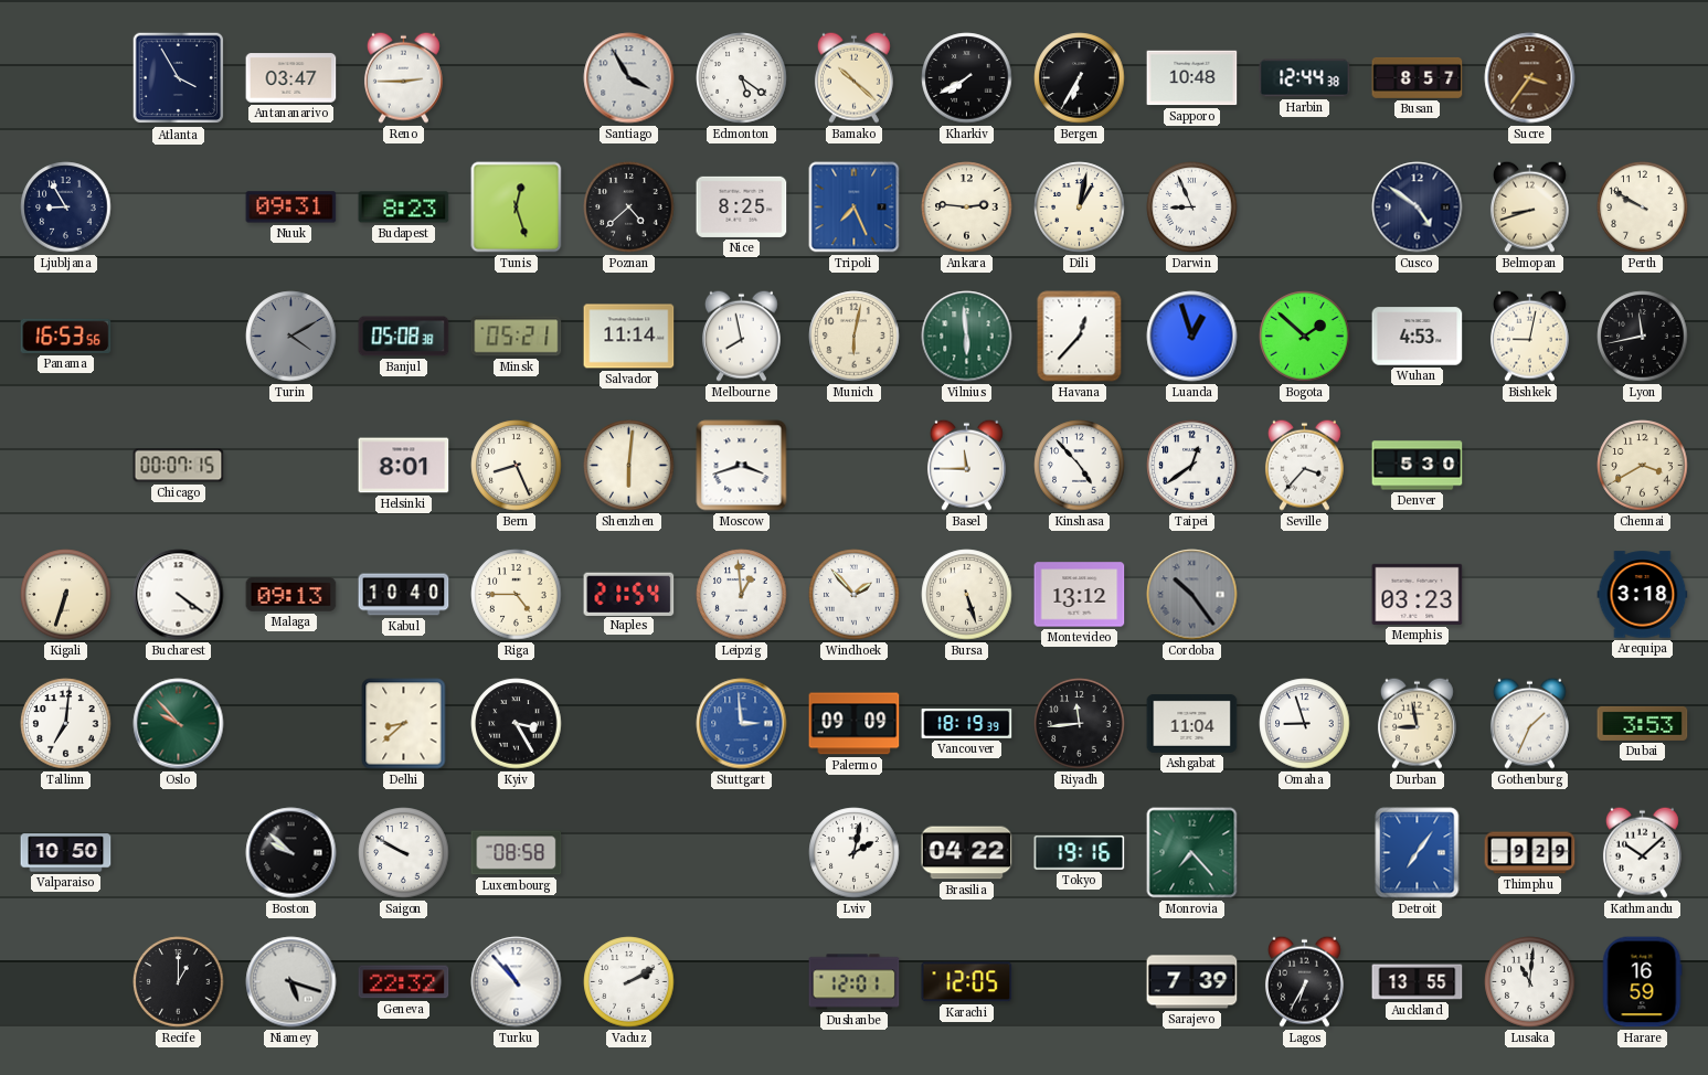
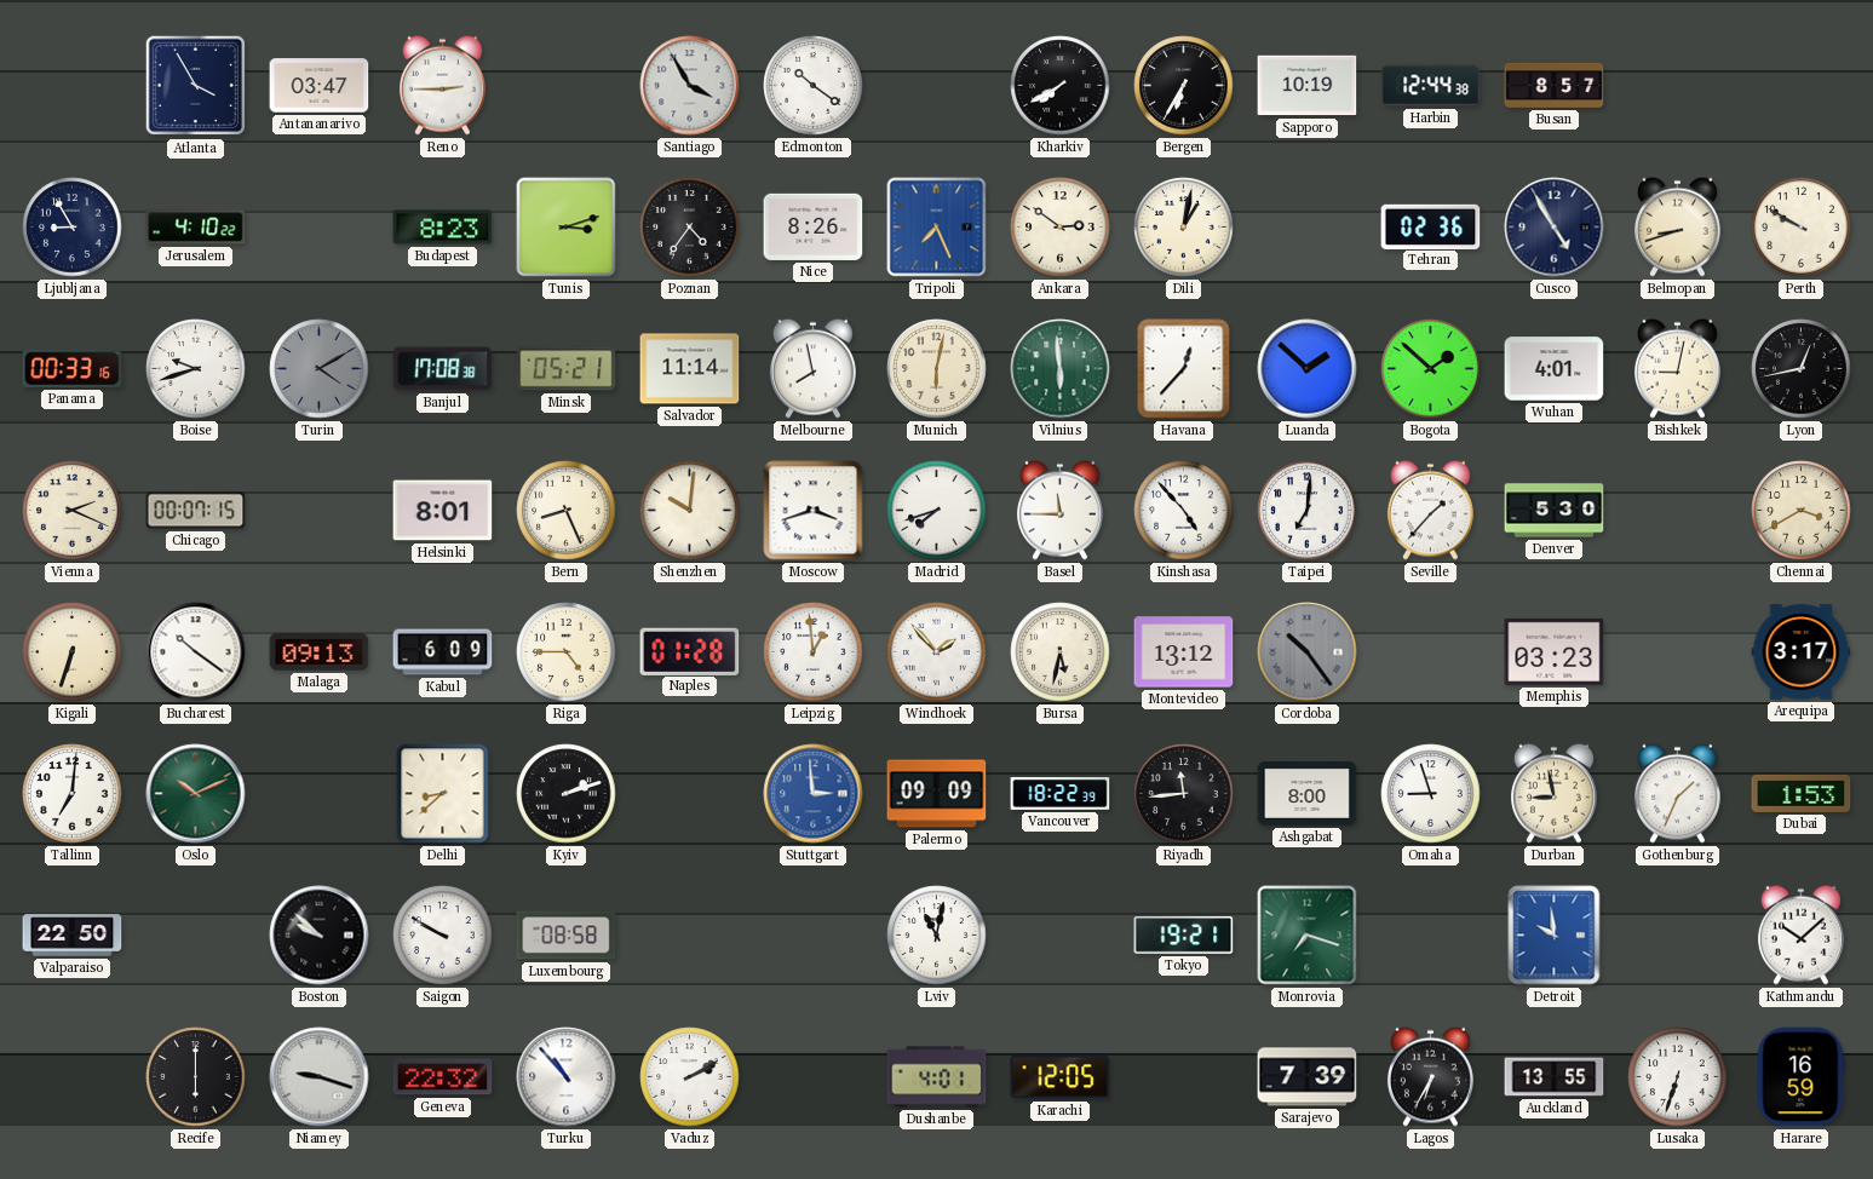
Edmonton: 5:21 -> 10:21
Bamako: 10:22 -> none
Sapporo: 10:48 -> 10:19
Sucre: 3:36 -> none
Jerusalem: none -> 4:10
Nuuk: 09:31 -> none
Tunis: 12:27 -> 3:12
Poznan: 4:38 -> 4:36
Nice: 8:25 -> 8:26
Ankara: 2:46 -> 2:51
Darwin: 8:56 -> none
Tehran: none -> 02:36
Cusco: 4:51 -> 4:55
Panama: 16:53 -> 00:33
Boise: none -> 9:42
Banjul: 05:08 -> 17:08
Luanda: 12:57 -> 1:52
Wuhan: 4:53 -> 4:01
Lyon: 11:43 -> 12:43
Vienna: none -> 2:19
Shenzhen: 6:01 -> 10:01
Madrid: none -> 7:42
Taipei: 12:39 -> 7:01
Seville: 3:37 -> 1:37
Bucharest: 4:21 -> 10:21
Kabul: 10:40 -> 6:09
Naples: 21:54 -> 01:28
Bursa: 5:27 -> 5:32
Arequipa: 3:18 -> 3:17
Oslo: 9:53 -> 10:11
Kyiv: 3:25 -> 2:12
Vancouver: 18:19 -> 18:22
Ashgabat: 11:04 -> 8:00
Dubai: 3:53 -> 1:53
Valparaiso: 10:50 -> 22:50
Lviv: 2:02 -> 11:02
Brasilia: 04:22 -> none
Tokyo: 19:16 -> 19:21
Monrovia: 7:23 -> 7:18
Detroit: 7:06 -> 9:59
Thimphu: 9:29 -> none
Recife: 1:00 -> 6:00
Niamey: 5:18 -> 9:18
Dushanbe: 12:01 -> 4:01
Lusaka: 11:01 -> 6:33
